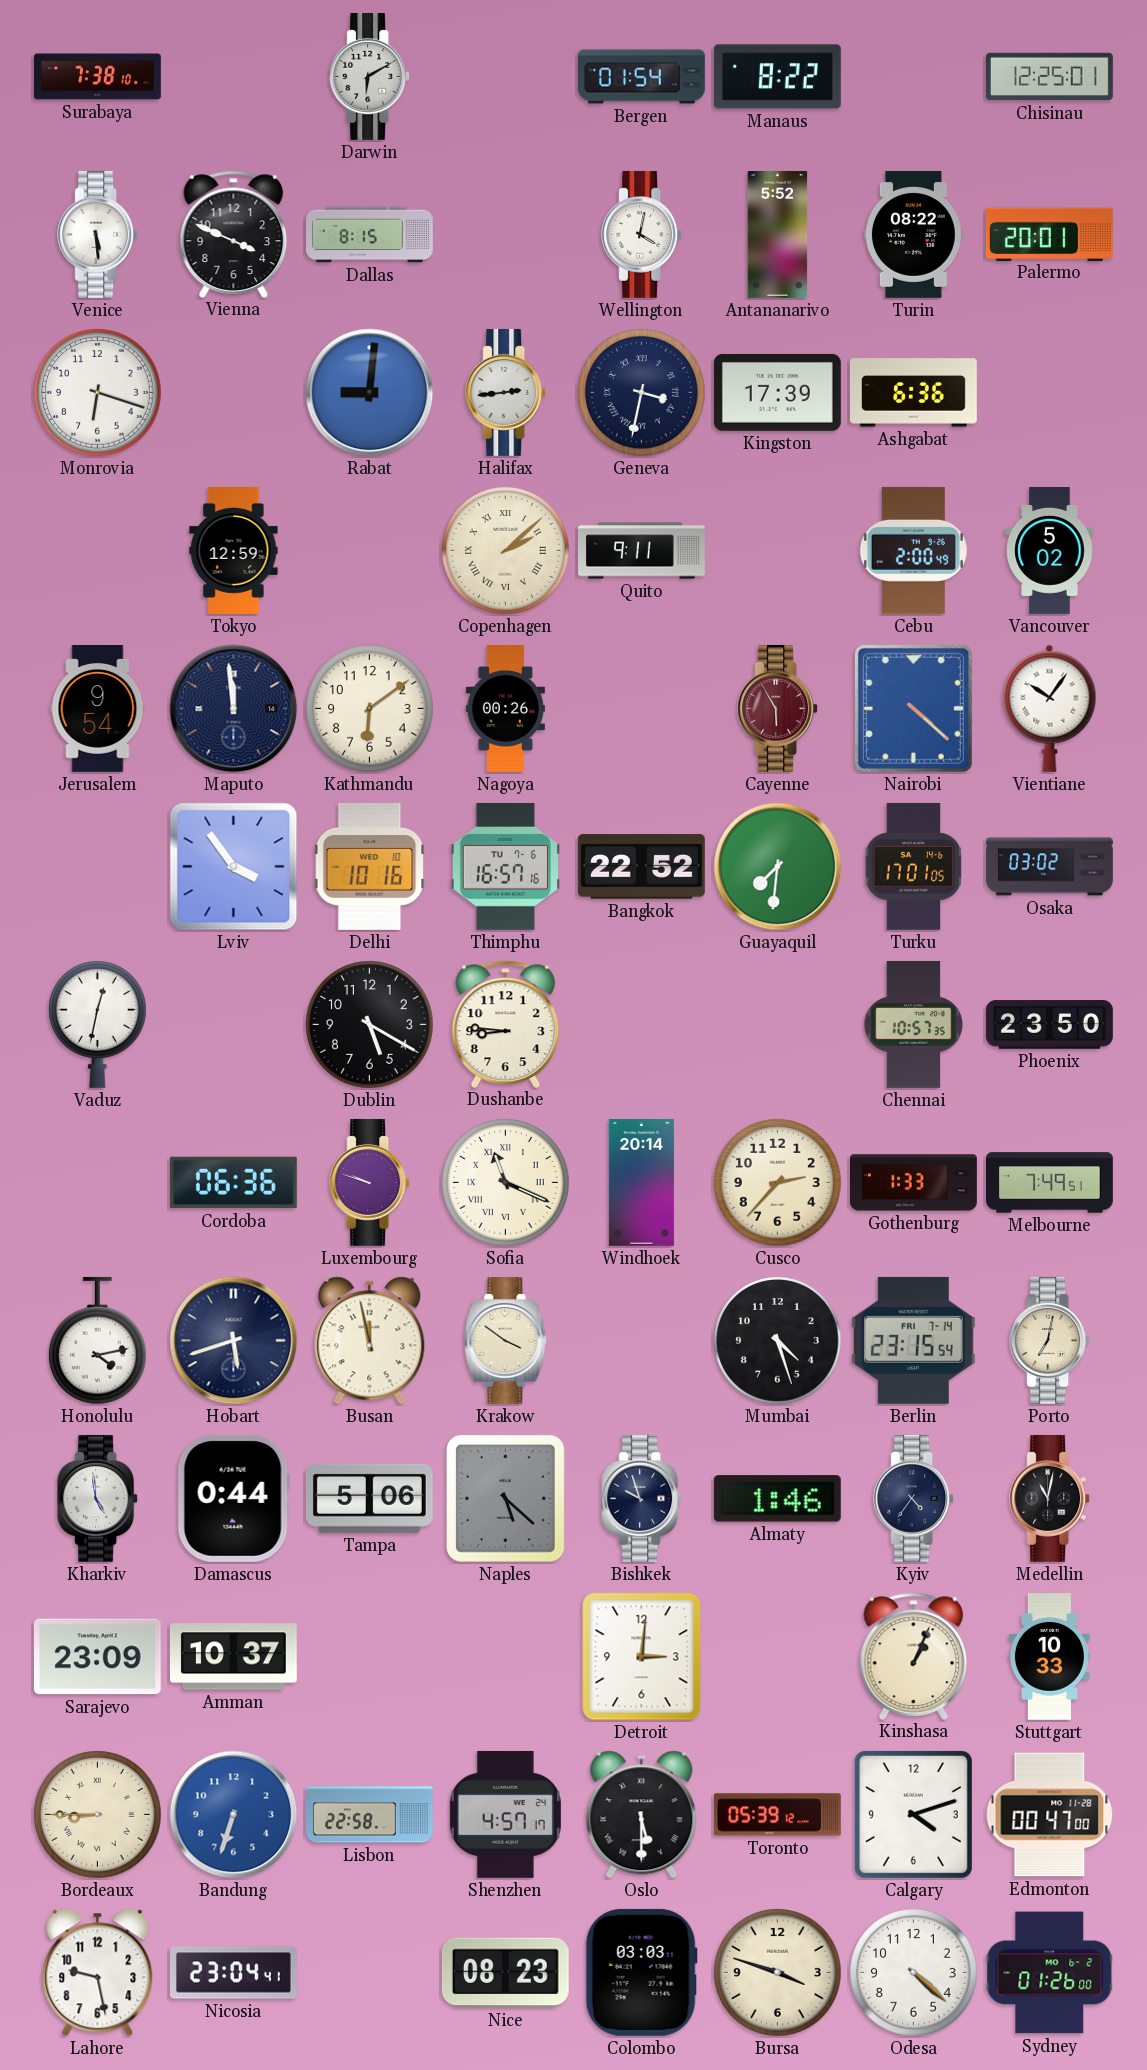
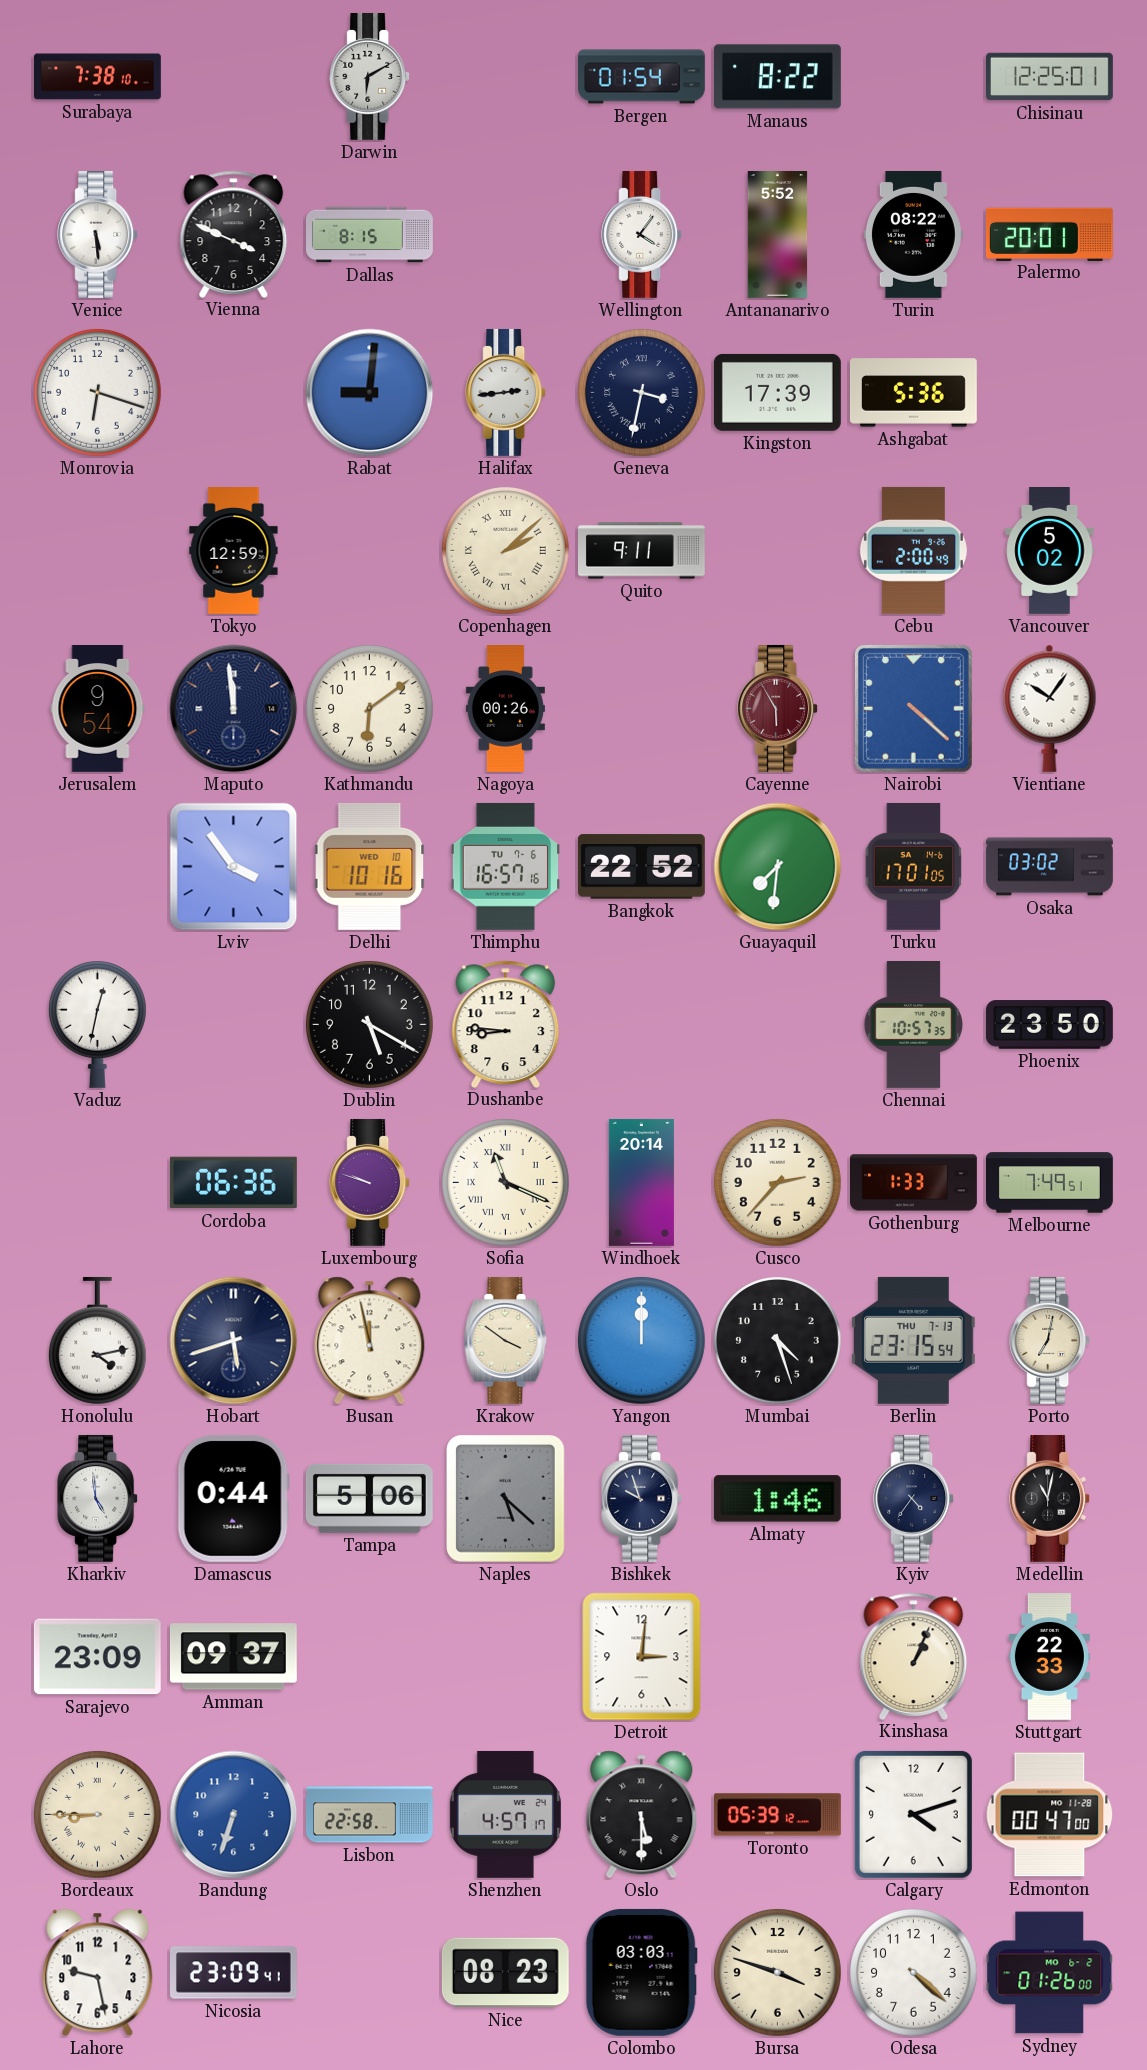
Wellington: 4:02 -> 4:06
Ashgabat: 6:36 -> 5:36
Yangon: none -> 12:00
Berlin date: FRI 7-14 -> THU 7-13
Amman: 10:37 -> 09:37
Stuttgart: 10:33 -> 22:33
Nicosia: 23:04 -> 23:09
